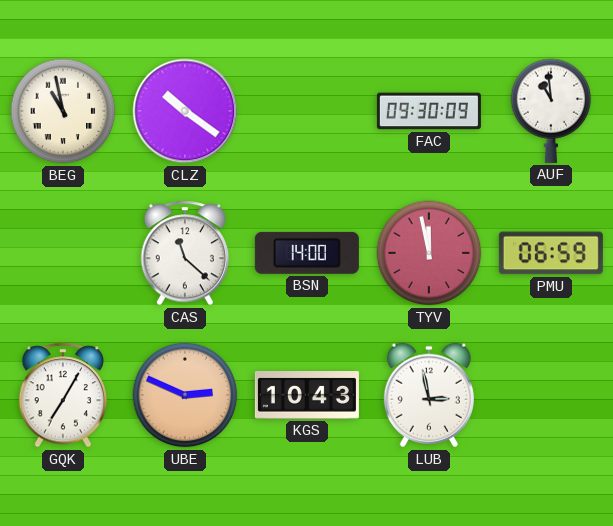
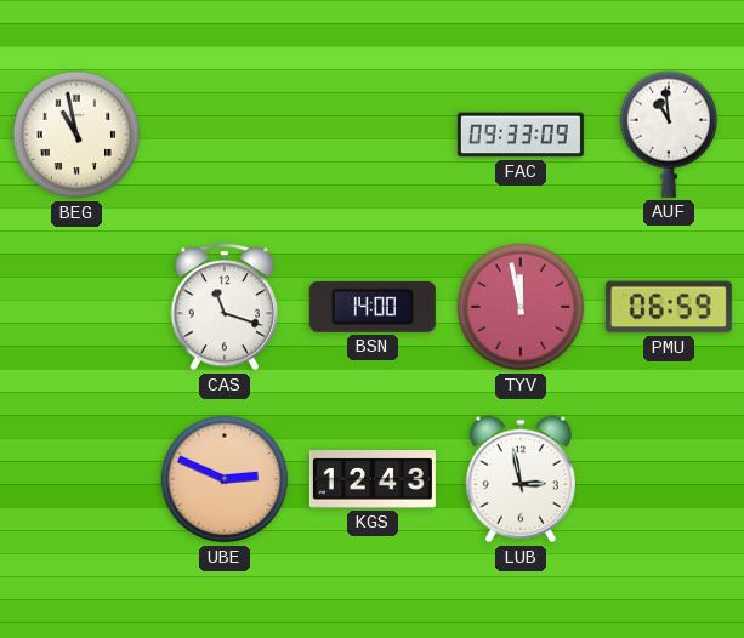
CLZ: 10:21 -> none
FAC: 09:30 -> 09:33
CAS: 11:22 -> 11:18
GQK: 7:05 -> none
KGS: 10:43 -> 12:43
